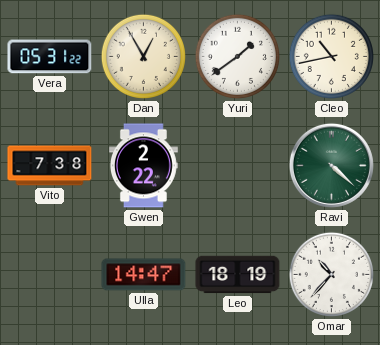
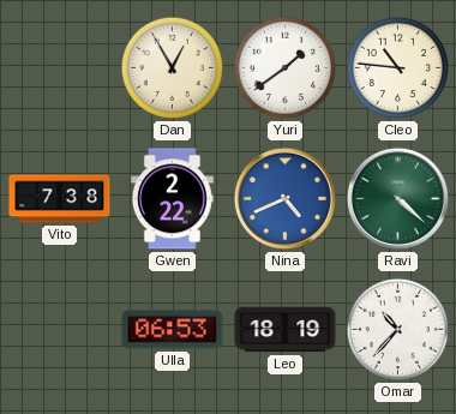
Vera: 05:31 -> none
Cleo: 10:43 -> 10:46
Nina: none -> 4:41
Ulla: 14:47 -> 06:53
